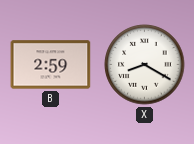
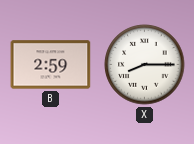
X: 8:20 -> 8:15
